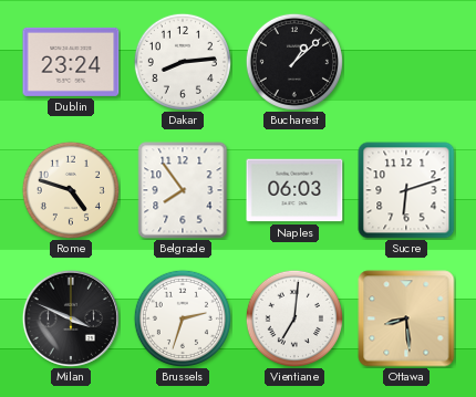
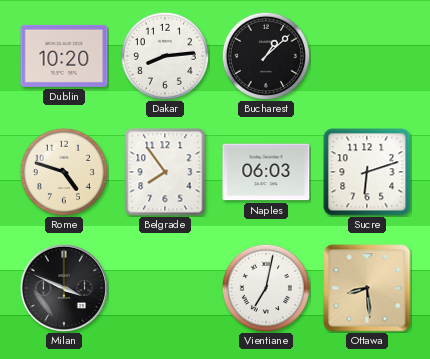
Dublin: 23:24 -> 10:20
Brussels: 2:33 -> none
Vientiane: 7:01 -> 7:02
